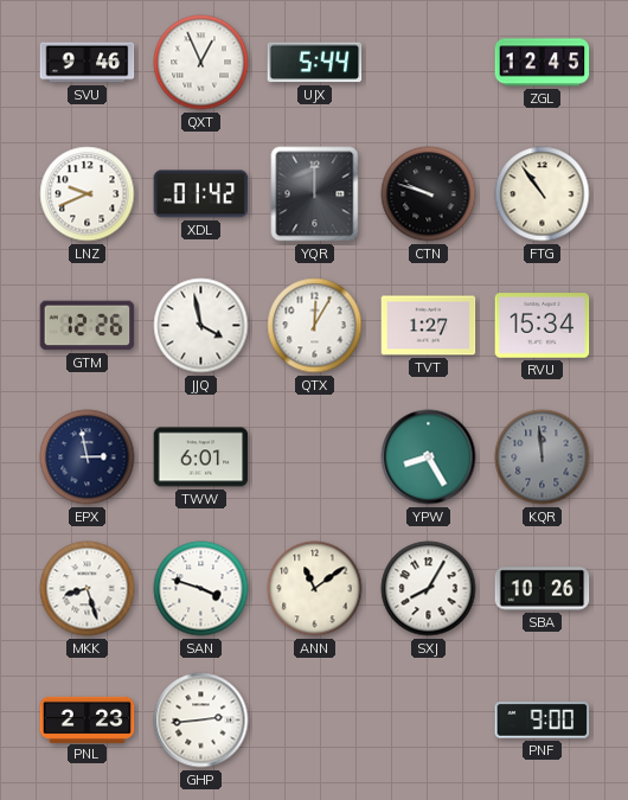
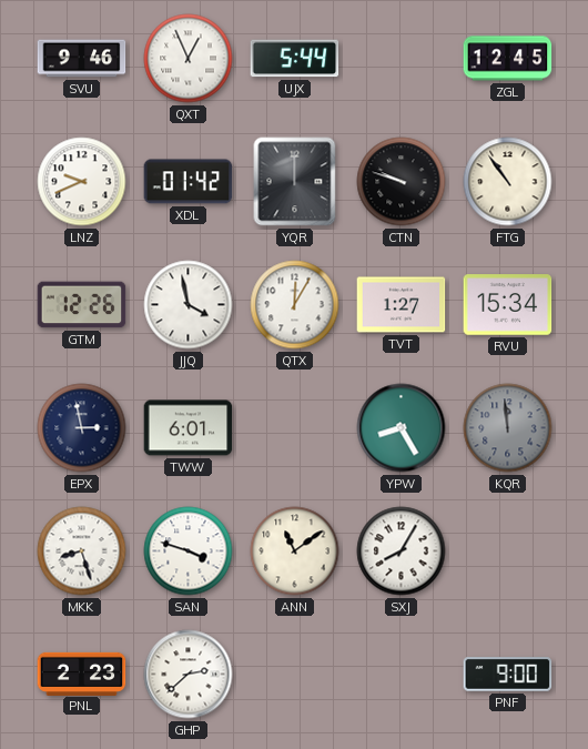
SBA: 10:26 -> none
GHP: 2:44 -> 2:38
